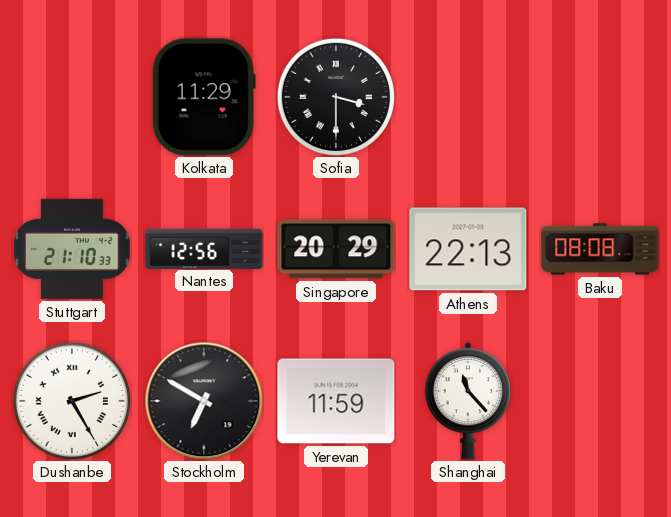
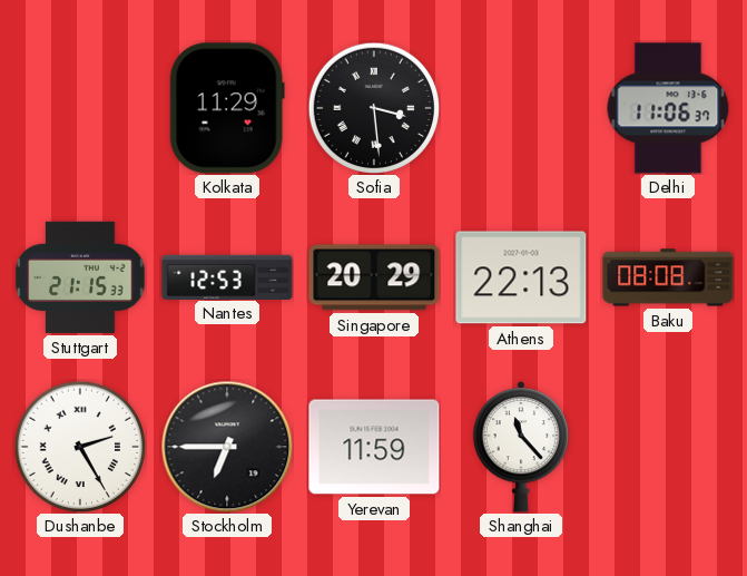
Sofia: 3:30 -> 3:29
Delhi: none -> 11:06
Stuttgart: 21:10 -> 21:15
Nantes: 12:56 -> 12:53
Stockholm: 6:50 -> 6:45
